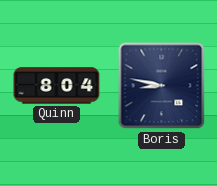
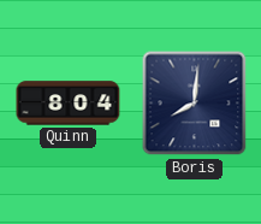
Boris: 8:47 -> 8:01
